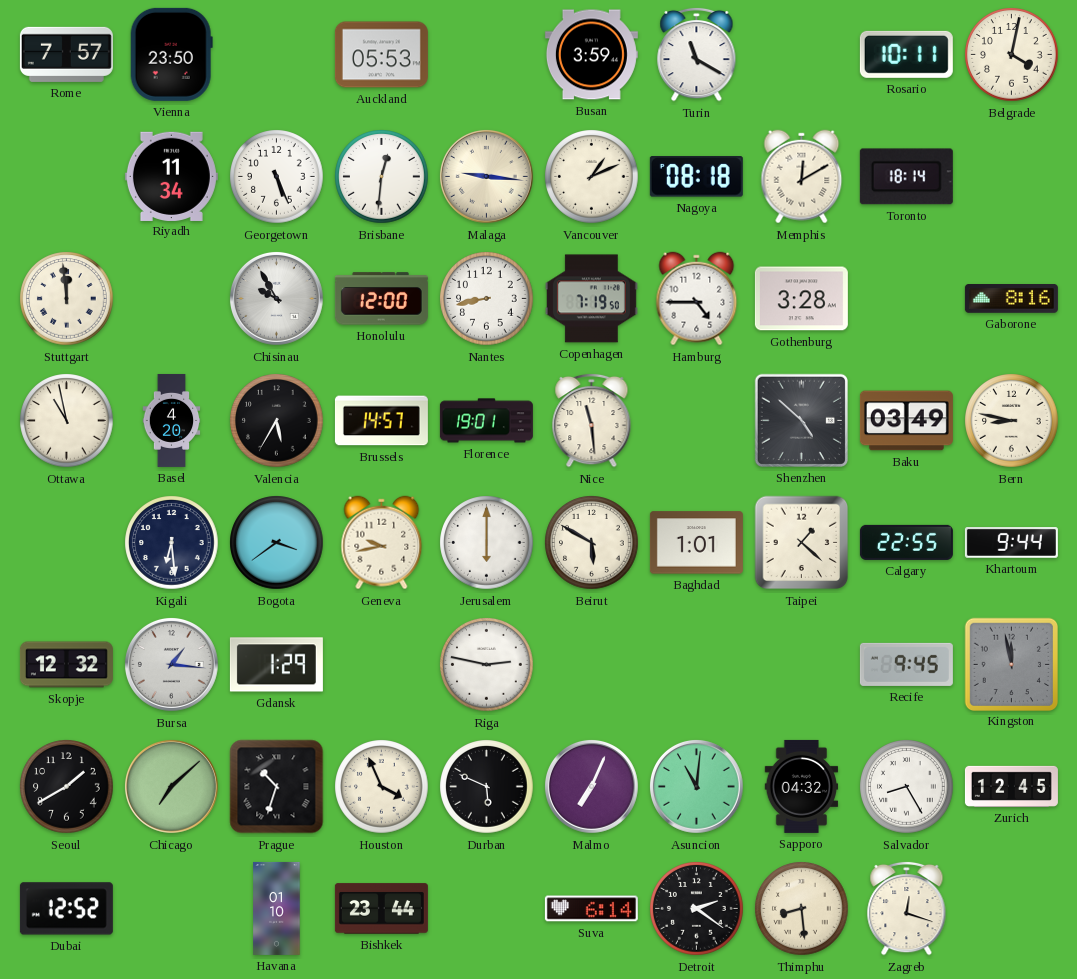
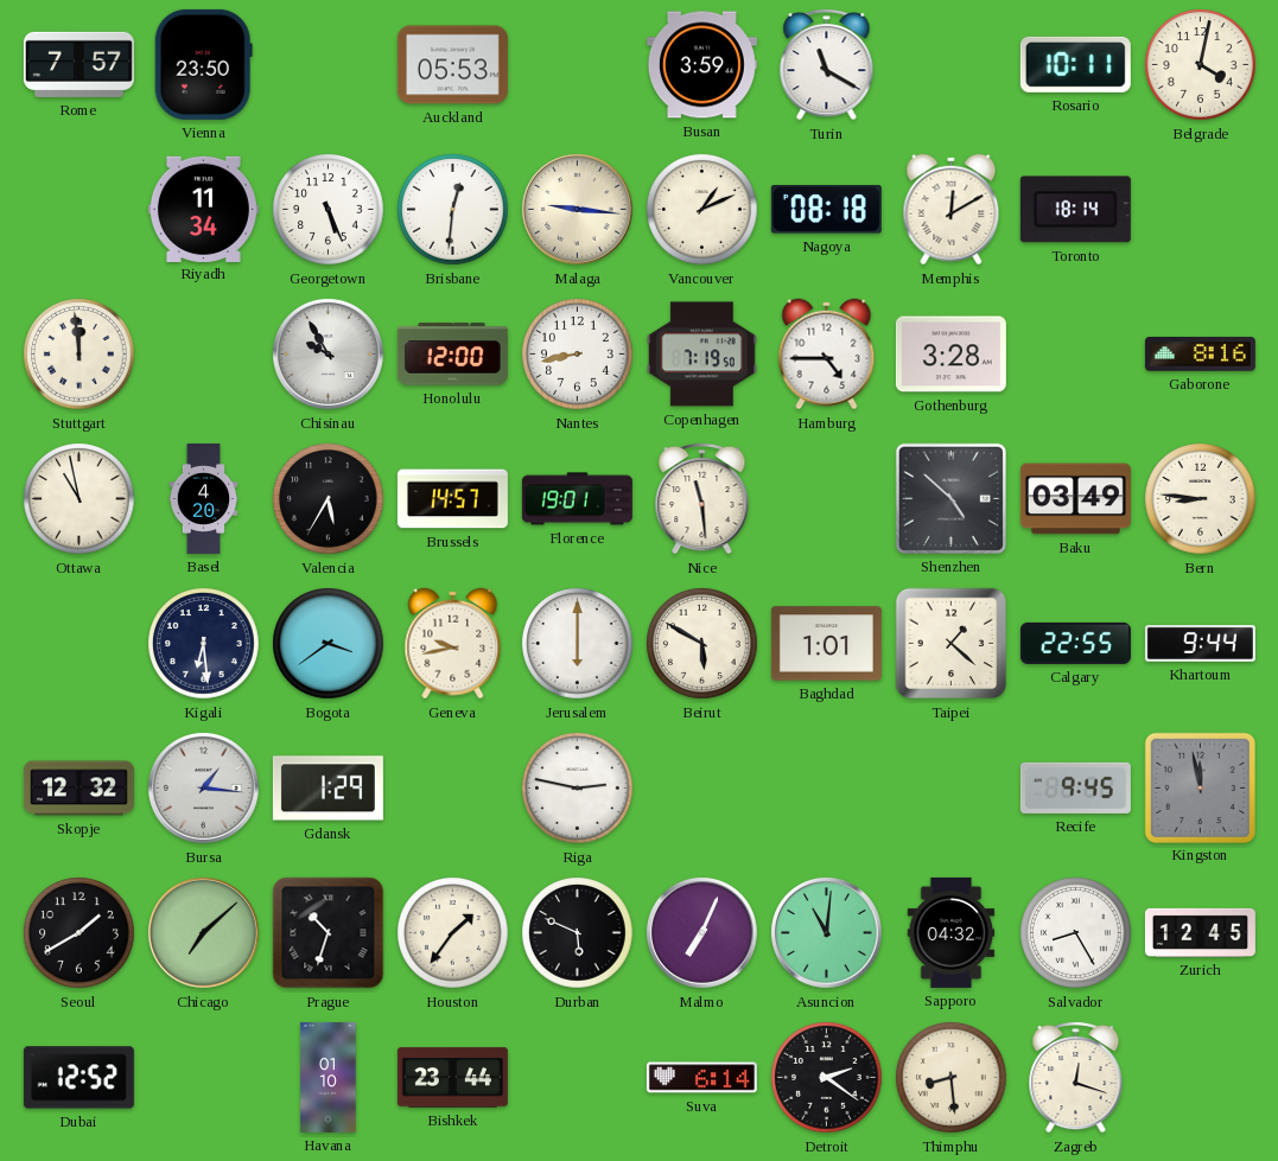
Bern: 8:47 -> 8:46
Houston: 3:56 -> 1:36
